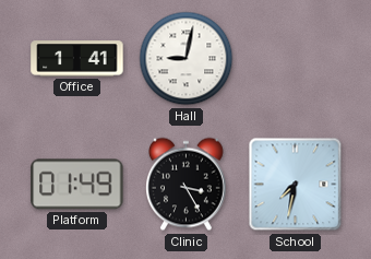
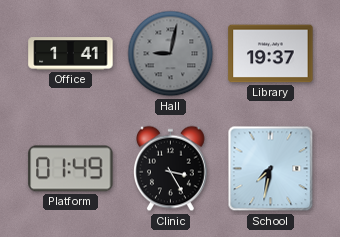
Hall dial: white -> grey
Library: none -> 19:37
